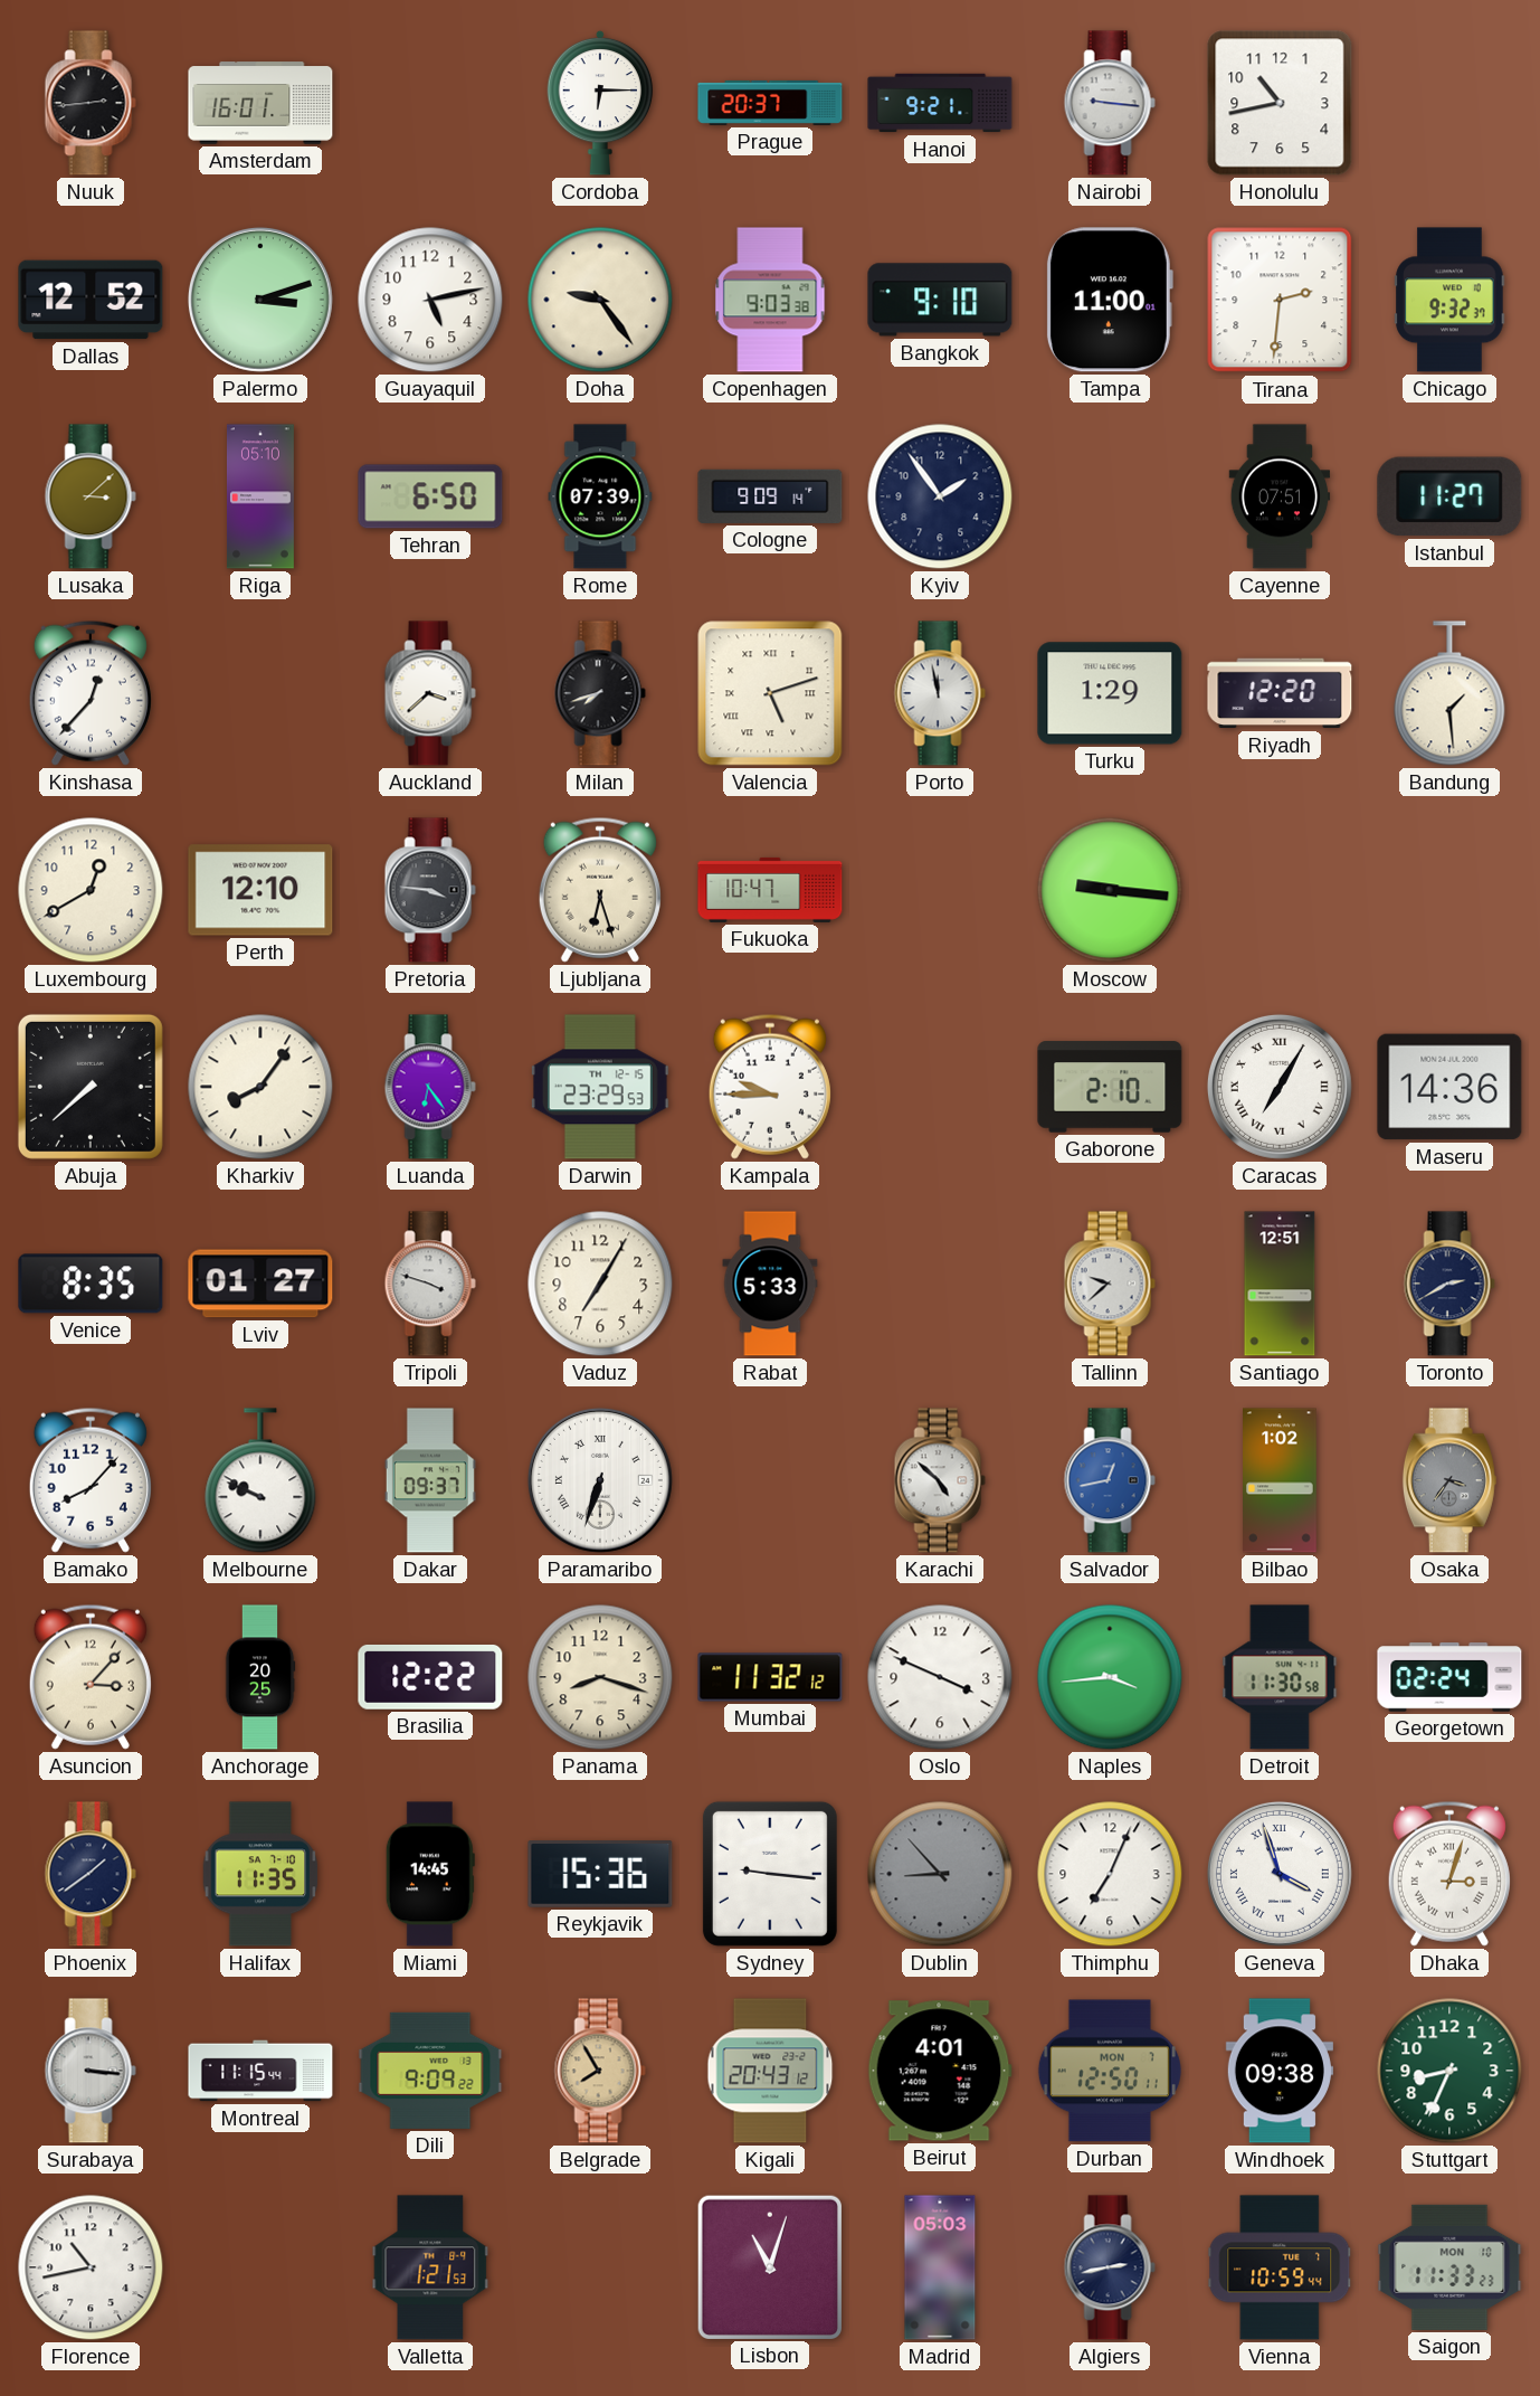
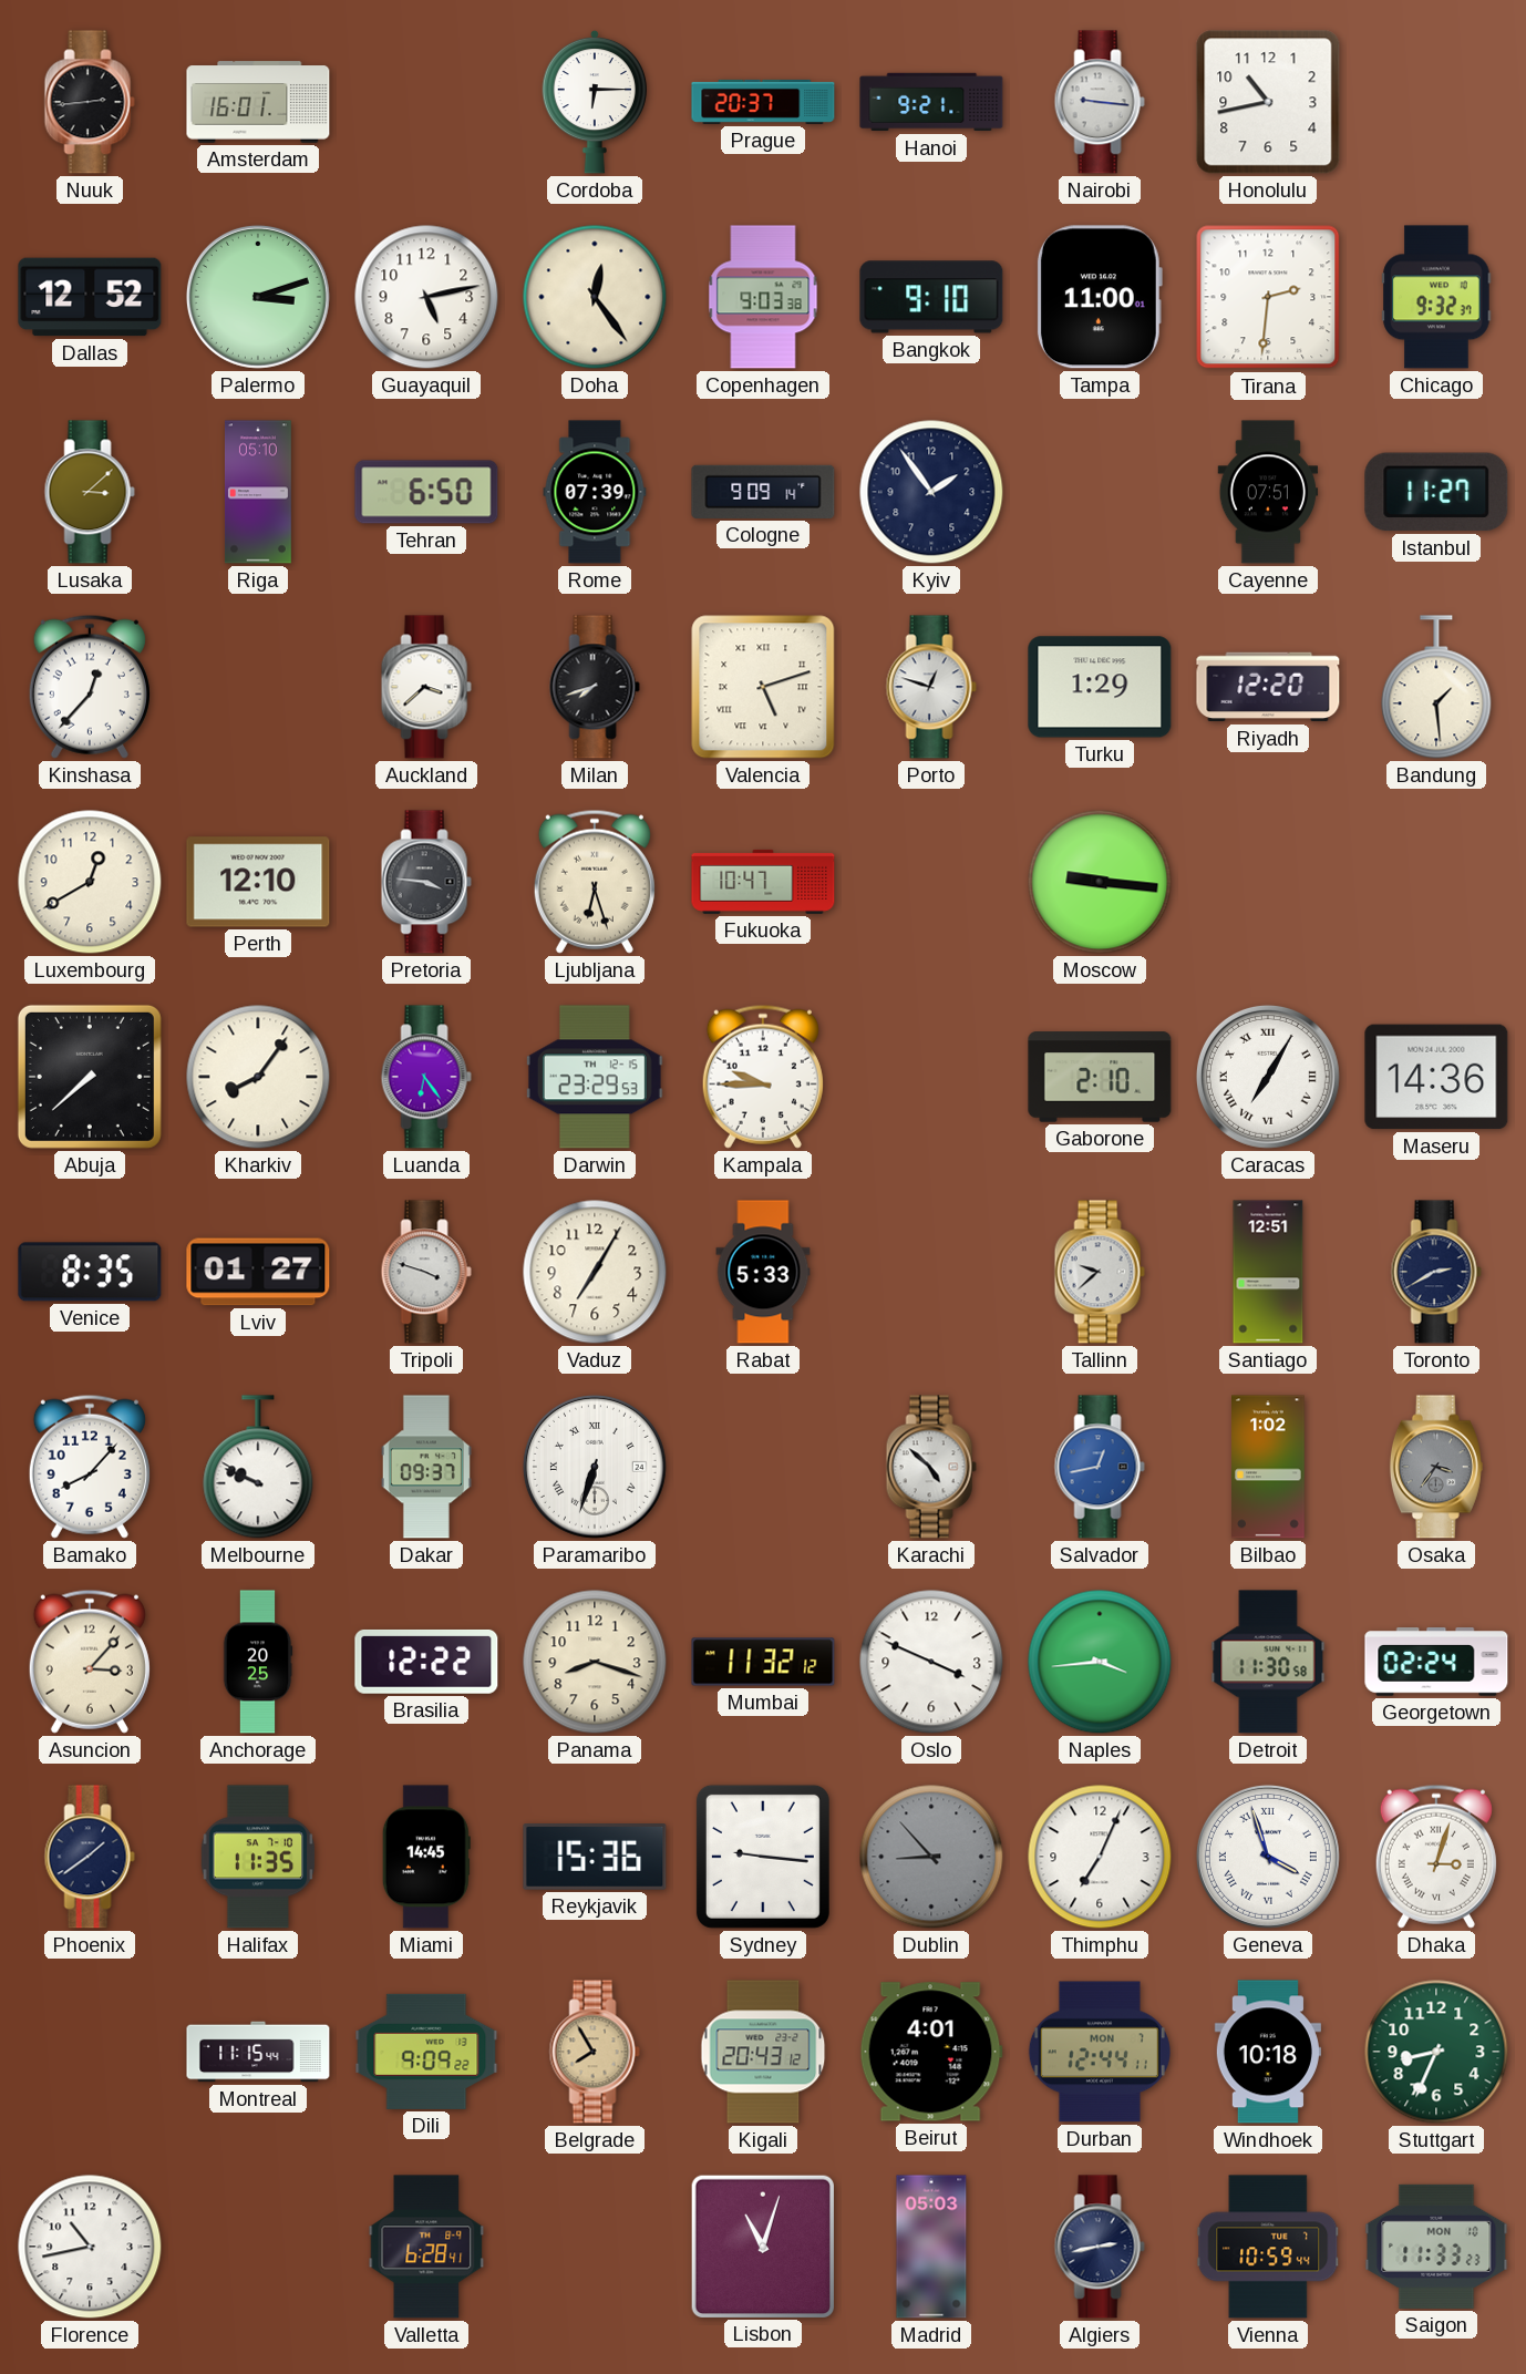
Doha: 9:24 -> 12:24
Porto: 11:58 -> 12:48
Surabaya: 3:16 -> none
Durban: 12:50 -> 12:44
Windhoek: 09:38 -> 10:18
Valletta: 1:21 -> 6:28
